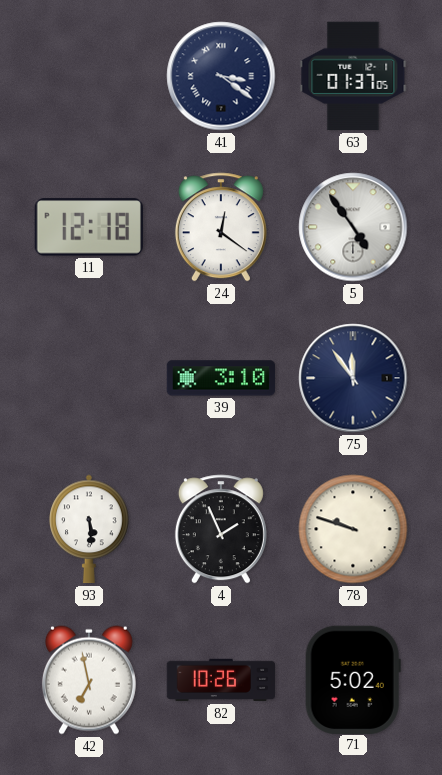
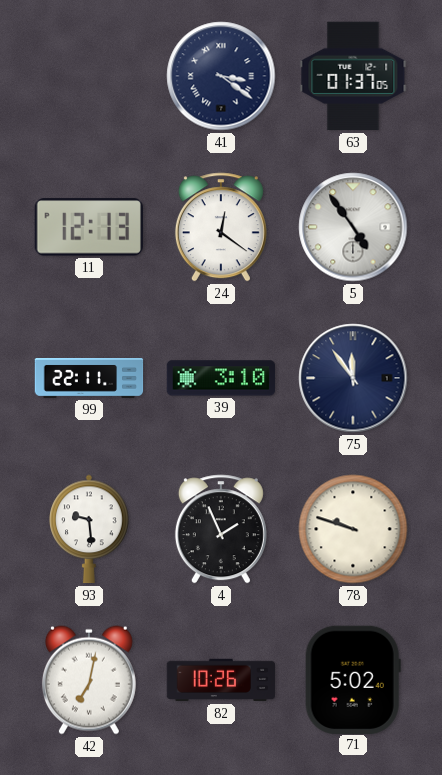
11: 12:18 -> 12:13
99: none -> 22:11
93: 5:29 -> 9:29
42: 6:58 -> 7:02
